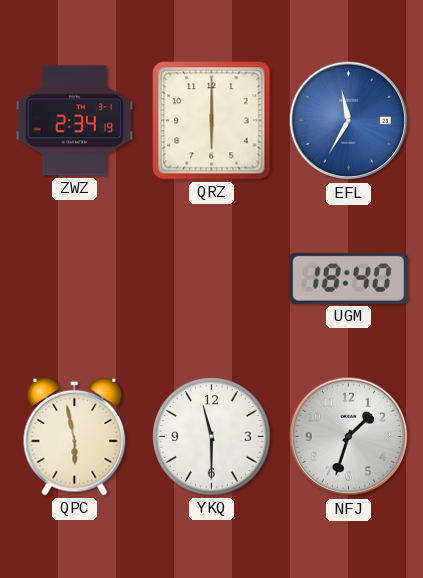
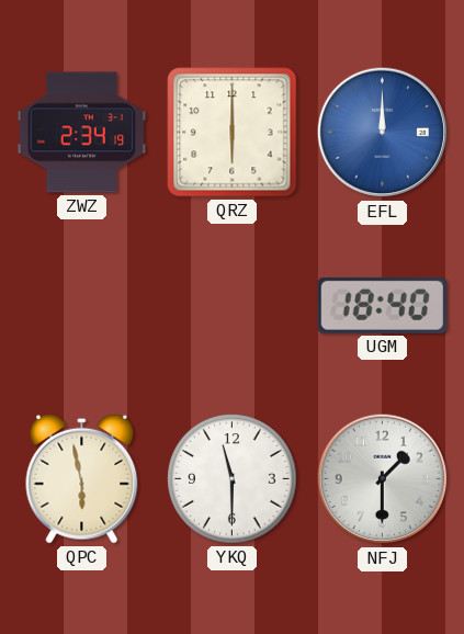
EFL: 11:35 -> 12:00
NFJ: 1:33 -> 1:30
